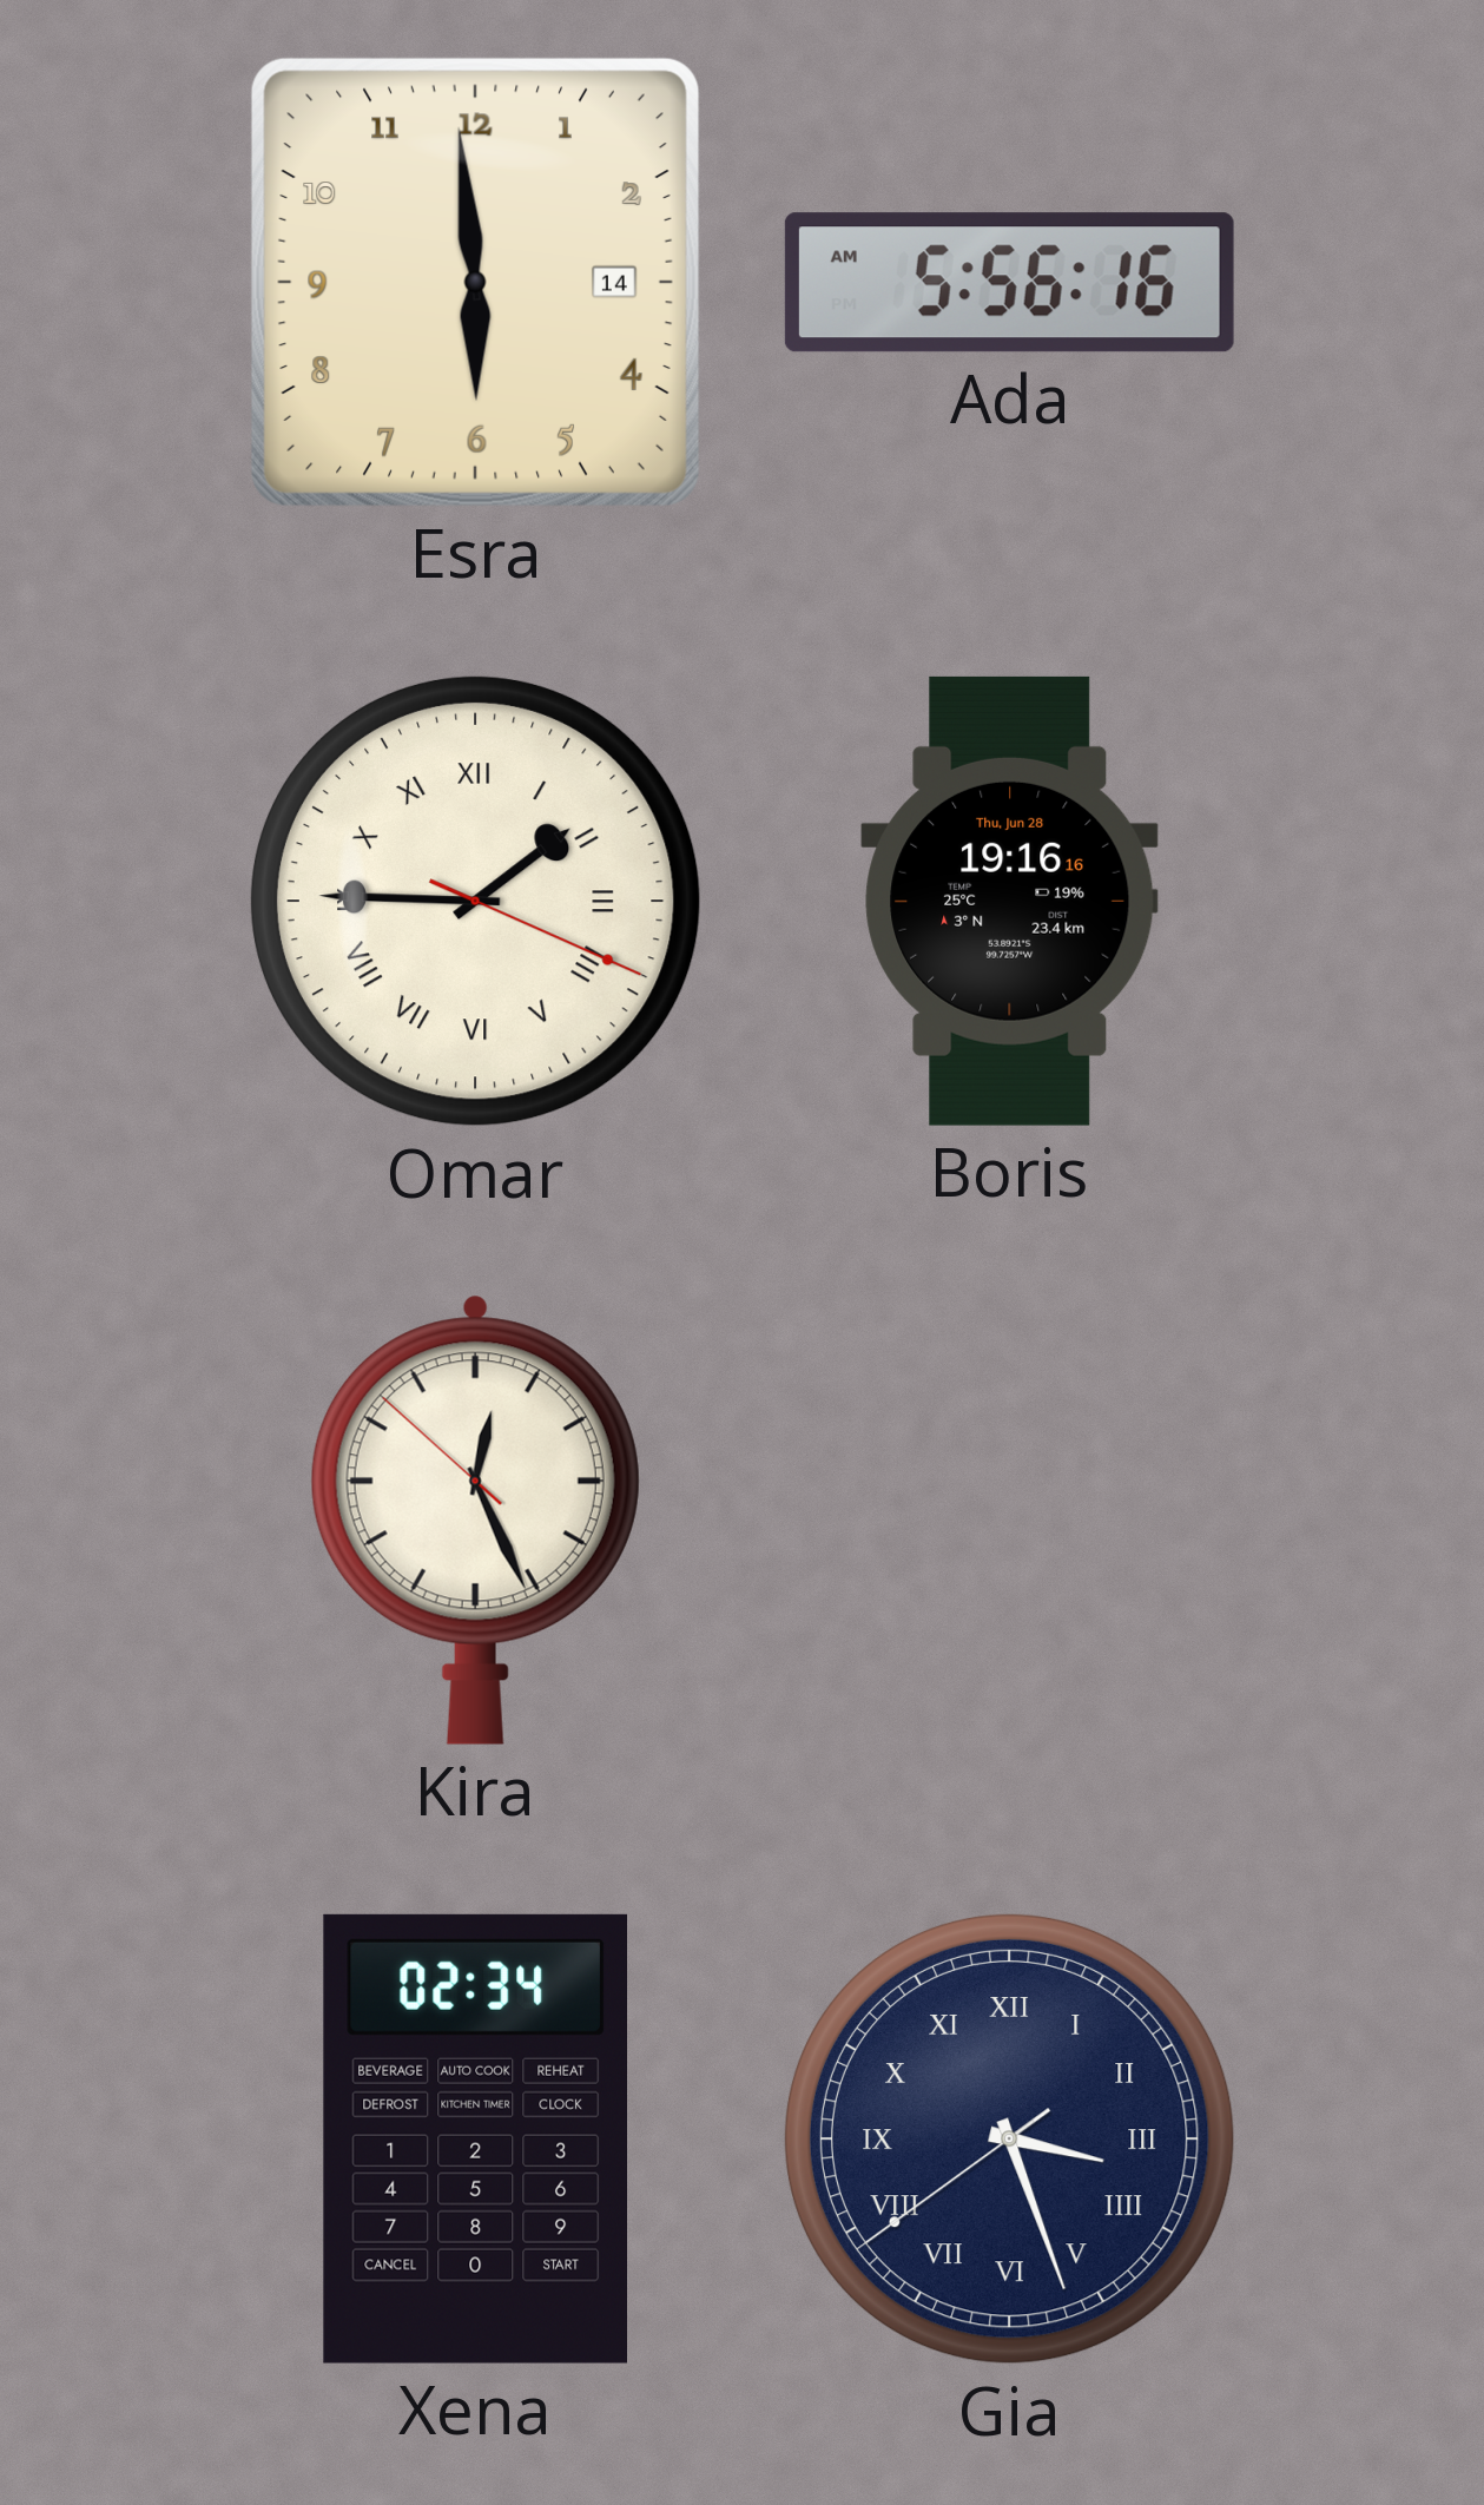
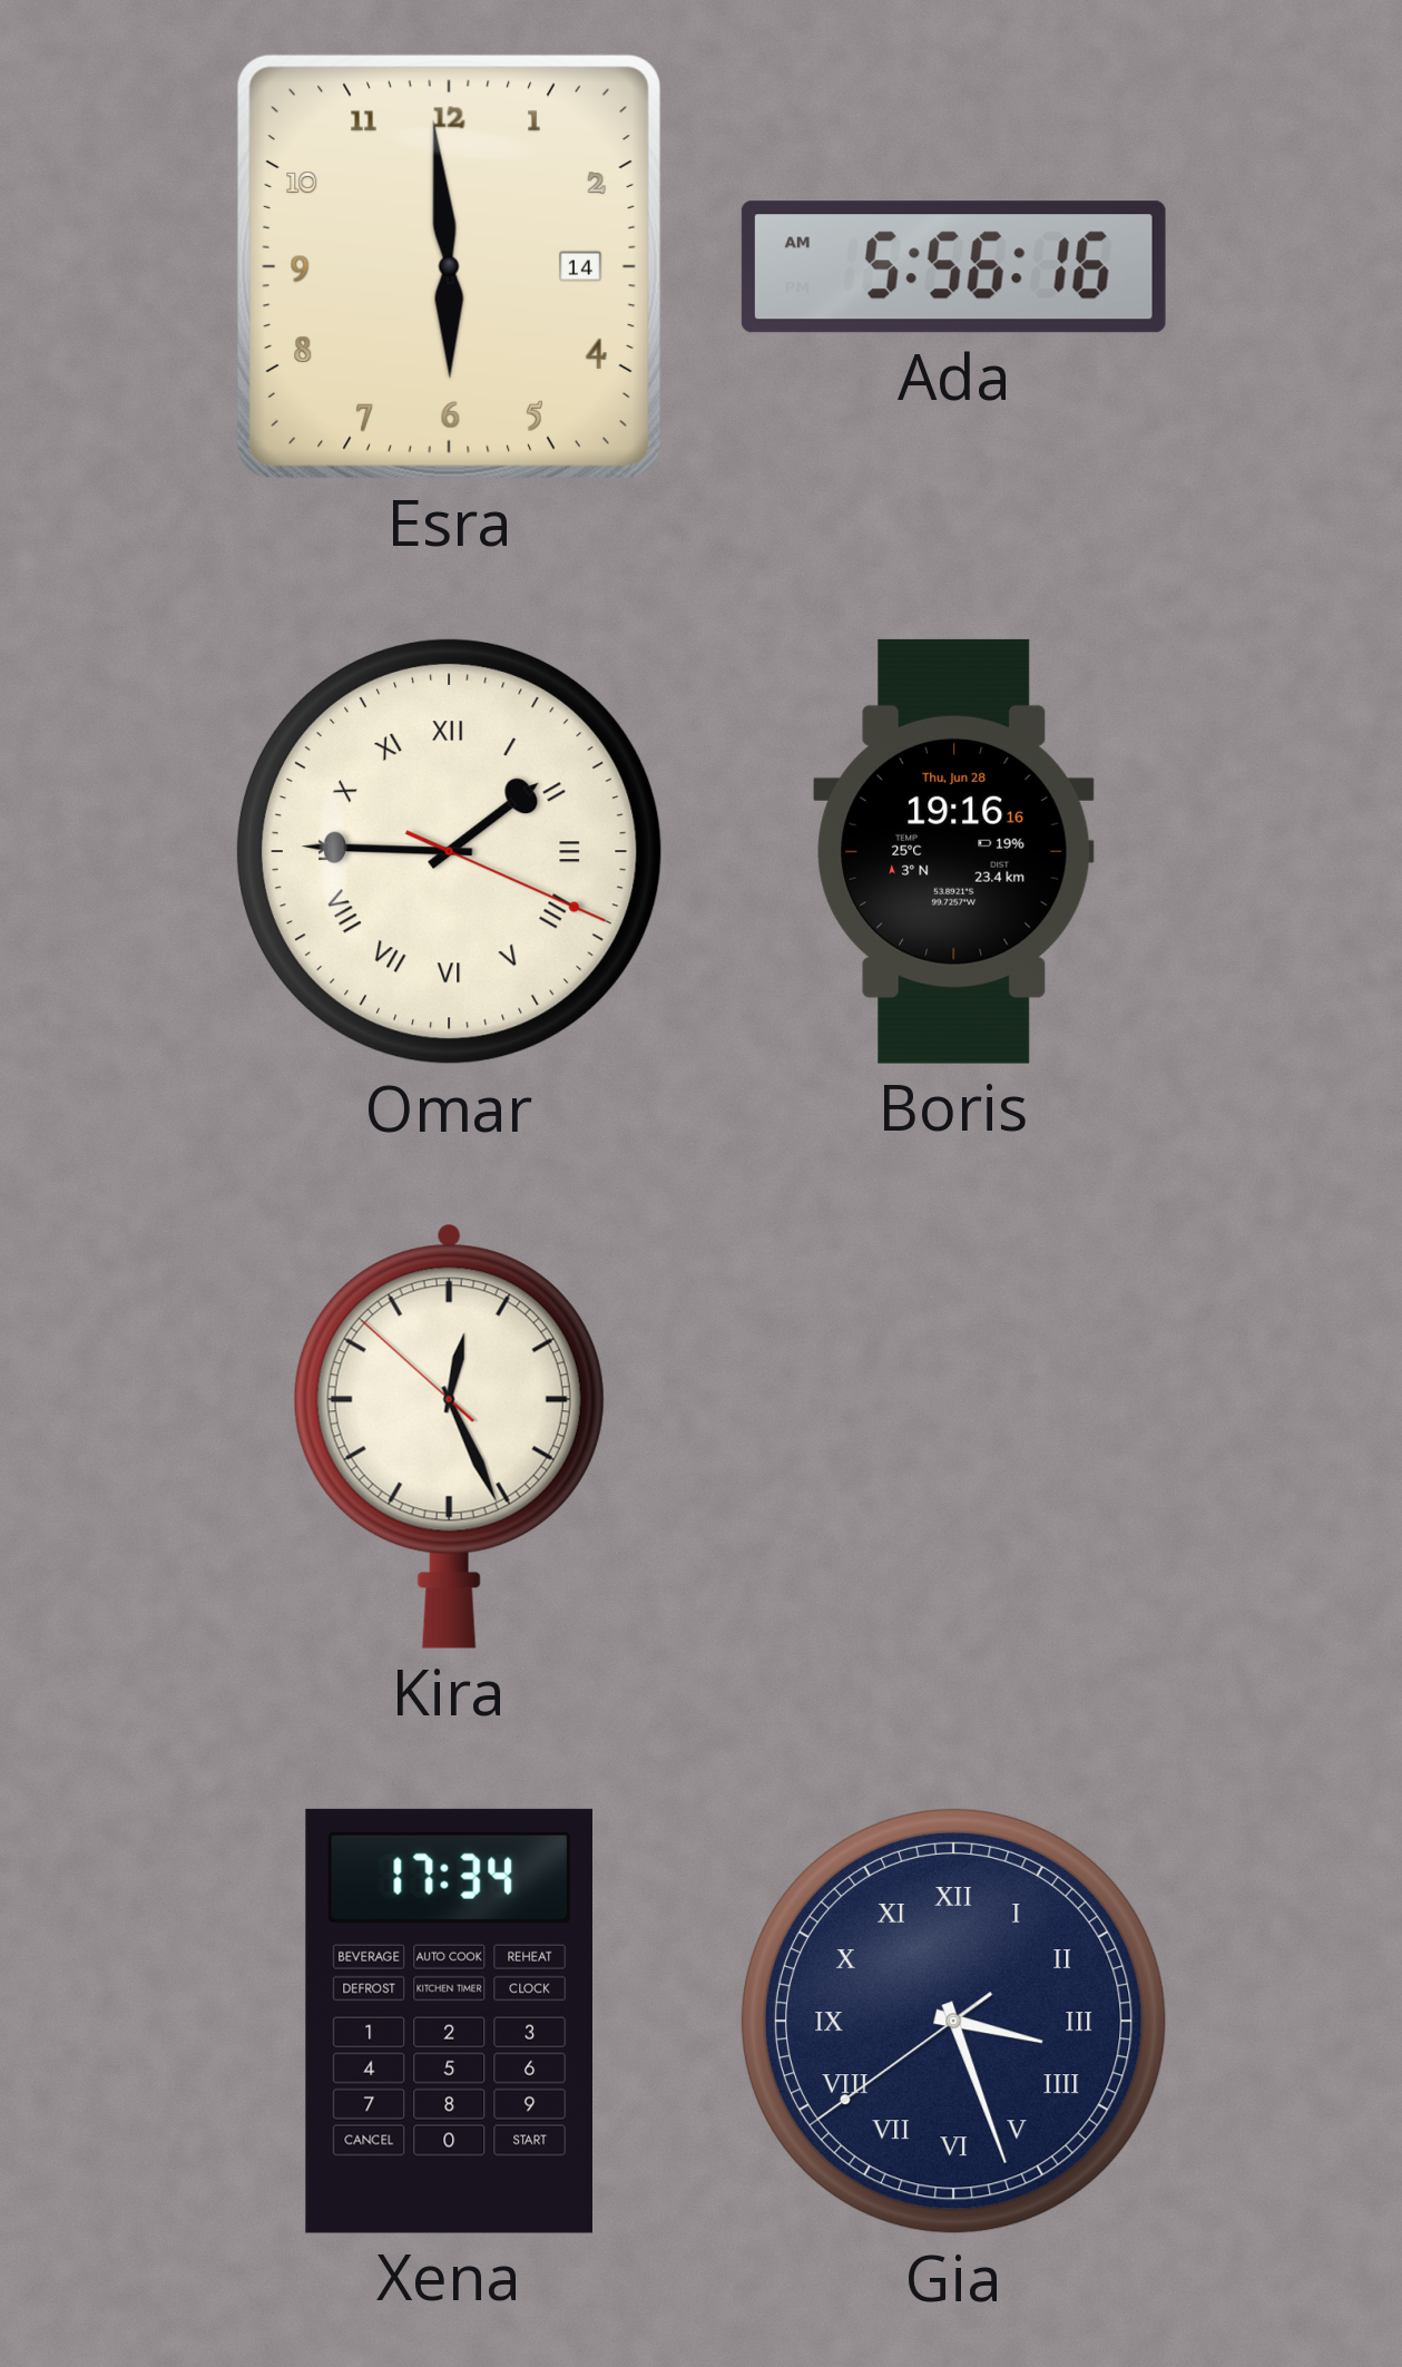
Xena: 02:34 -> 17:34
